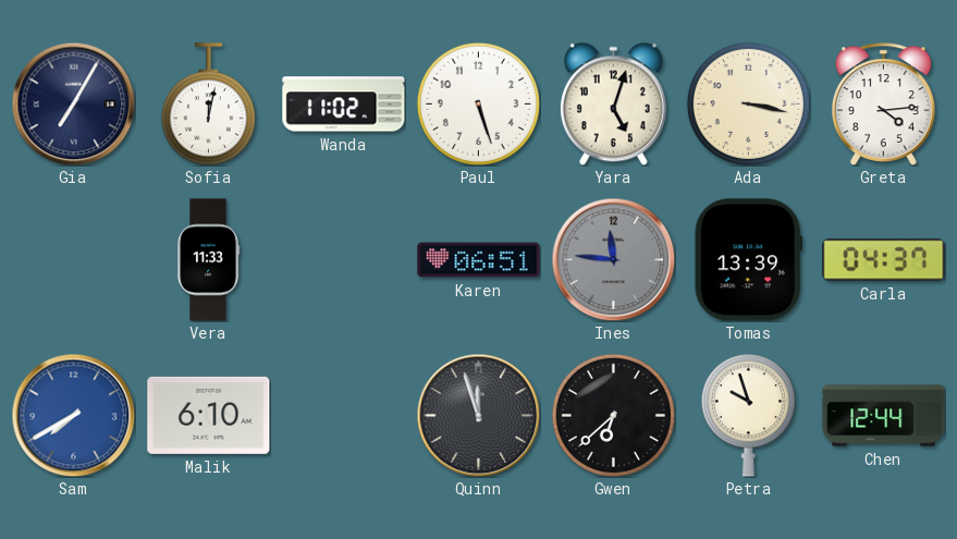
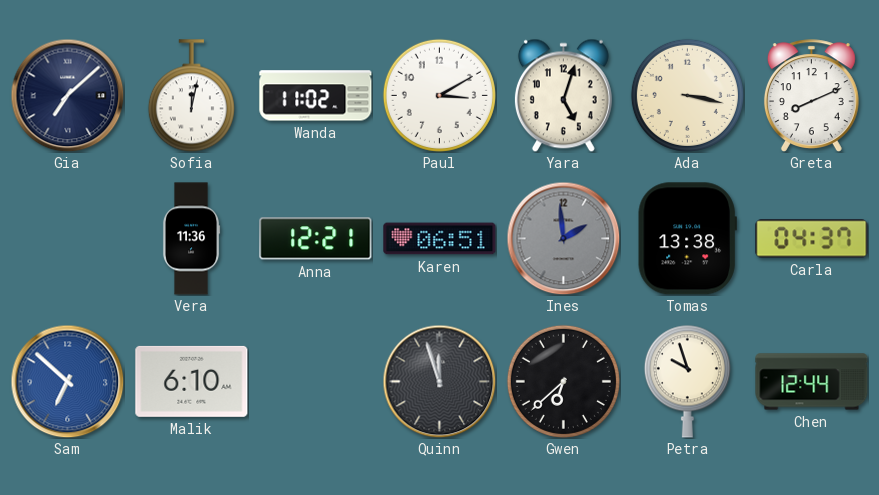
Gia: 7:05 -> 7:08
Paul: 5:27 -> 3:10
Greta: 4:14 -> 8:11
Vera: 11:33 -> 11:36
Anna: none -> 12:21
Ines: 11:46 -> 1:59
Tomas: 13:39 -> 13:38
Sam: 7:40 -> 6:52
